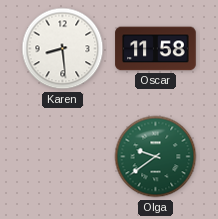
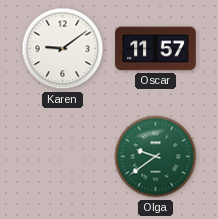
Karen: 8:29 -> 9:09
Oscar: 11:58 -> 11:57
